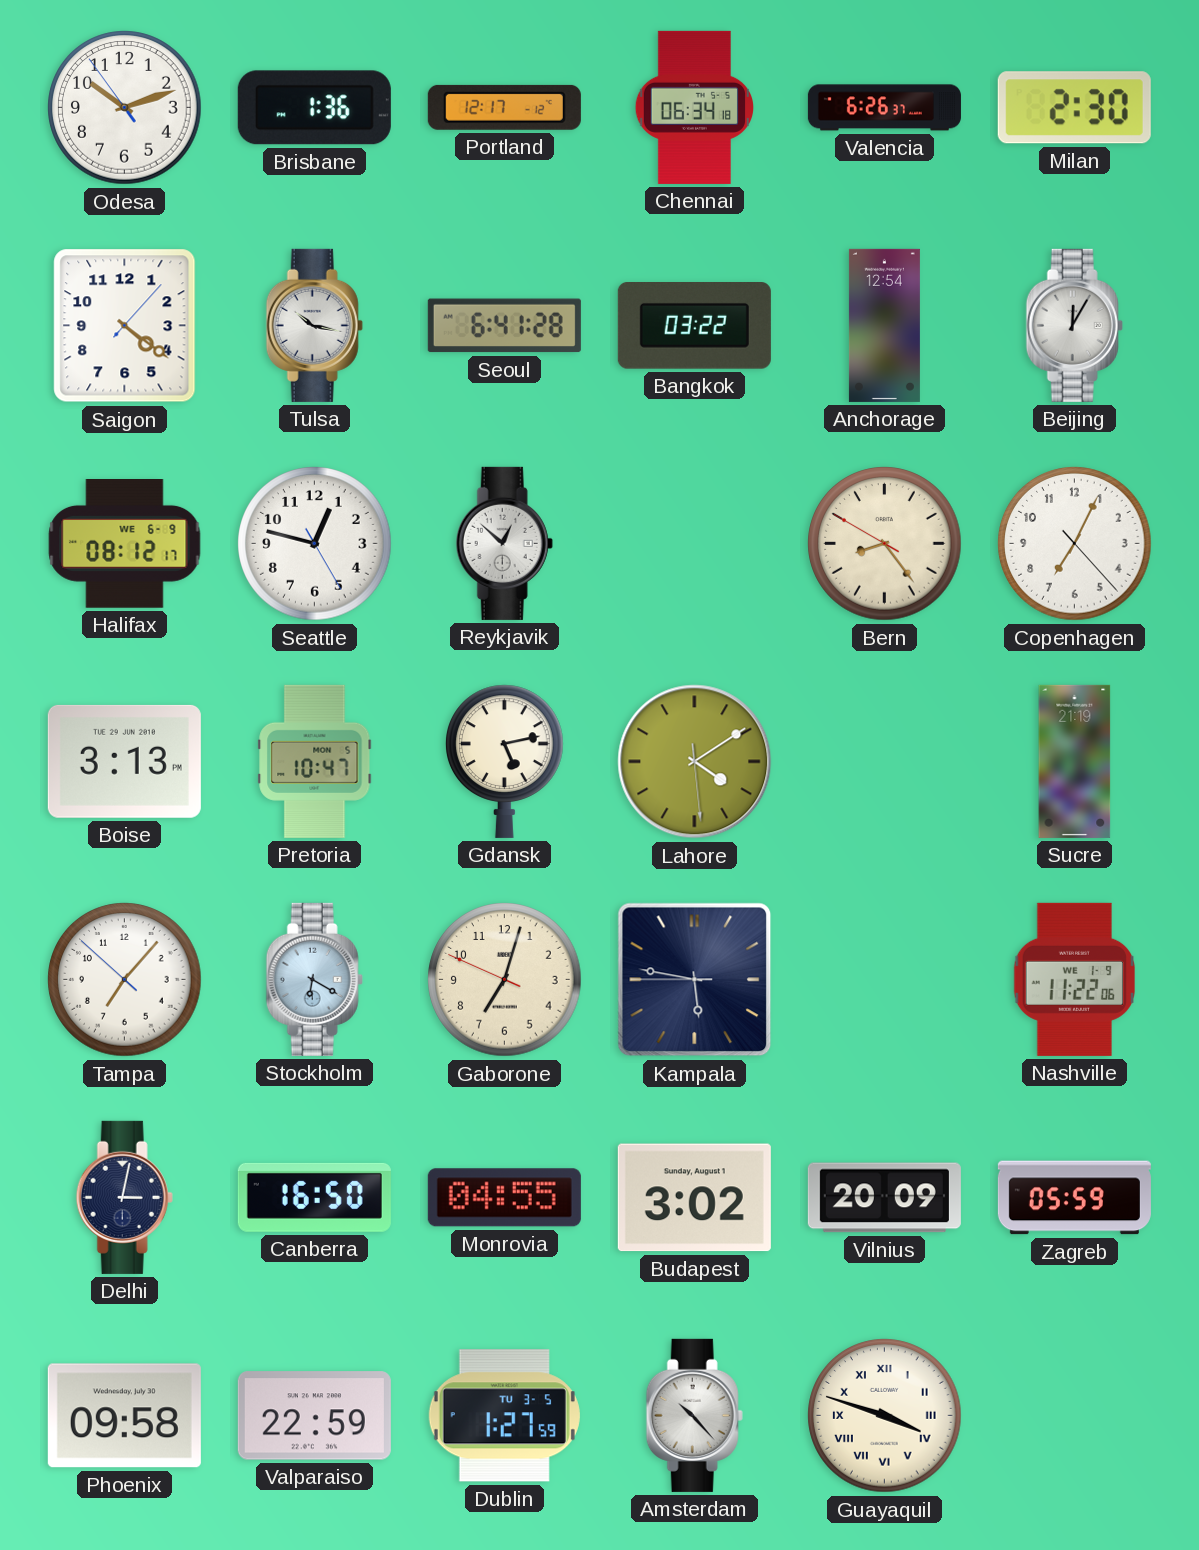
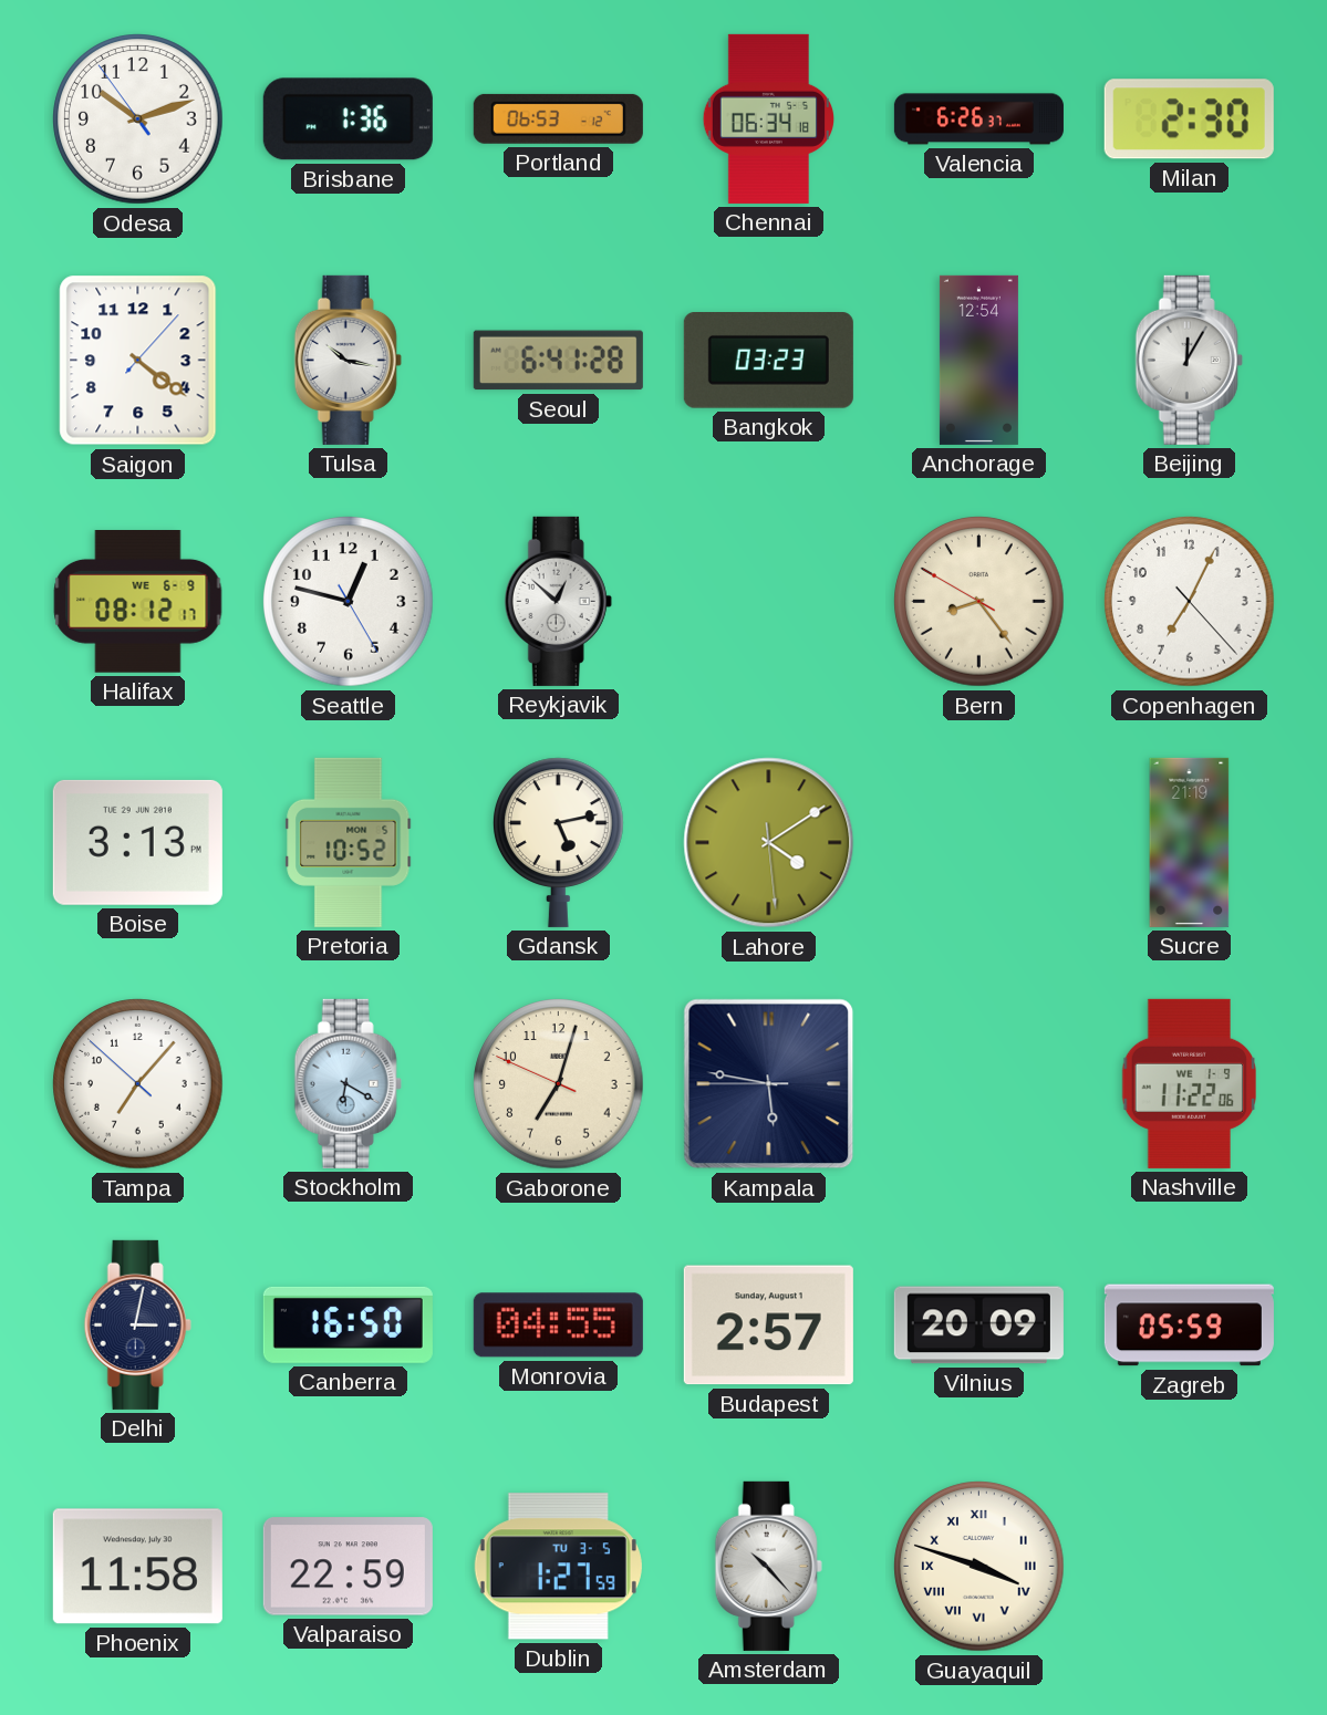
Portland: 12:17 -> 06:53
Bangkok: 03:22 -> 03:23
Pretoria: 10:47 -> 10:52
Budapest: 3:02 -> 2:57
Phoenix: 09:58 -> 11:58
